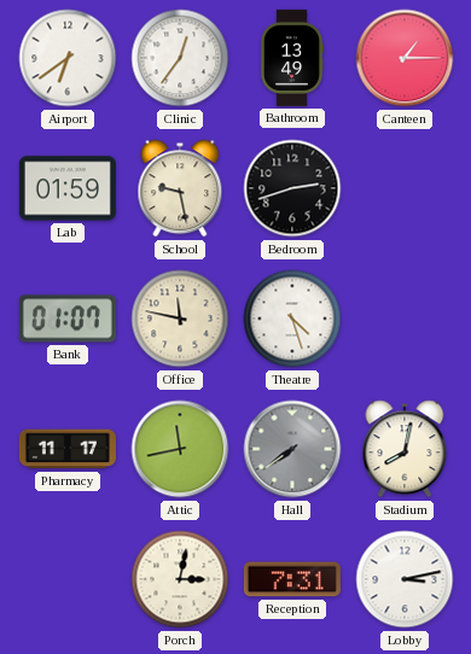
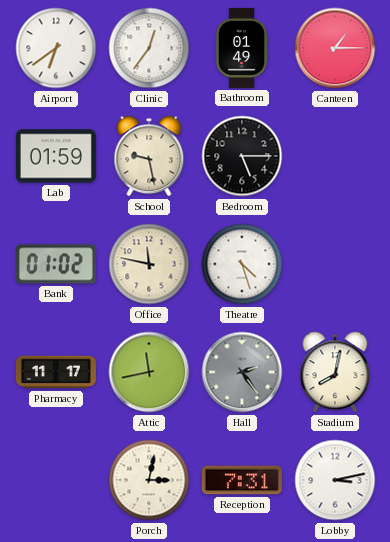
Bathroom: 13:49 -> 01:49
Bedroom: 2:42 -> 5:15
Bank: 01:07 -> 01:02
Hall: 7:39 -> 2:24
